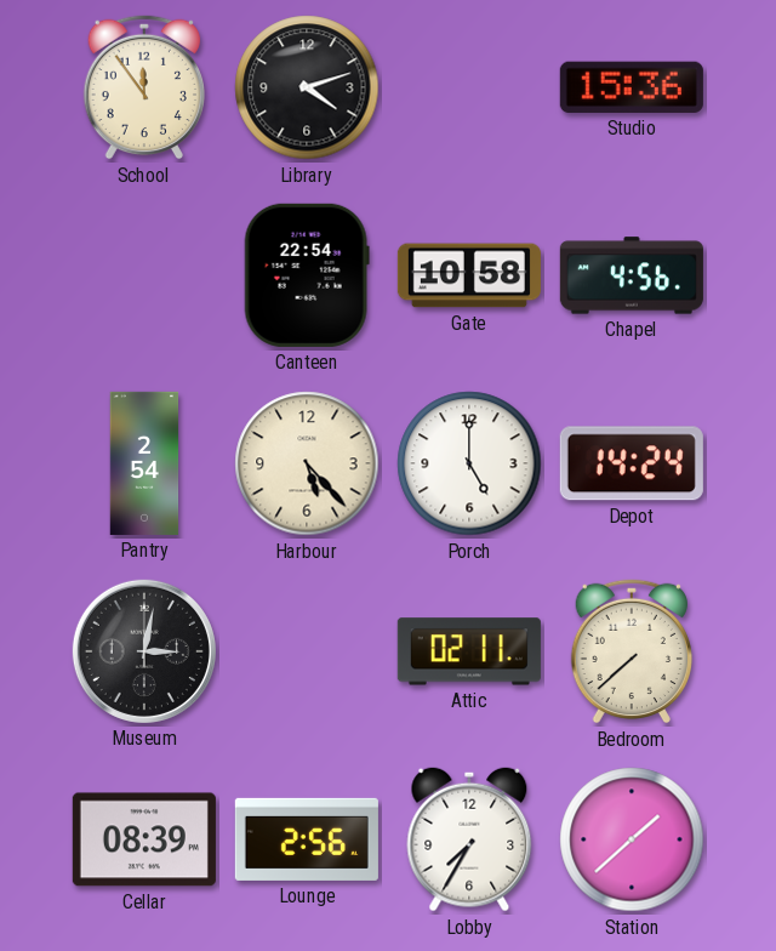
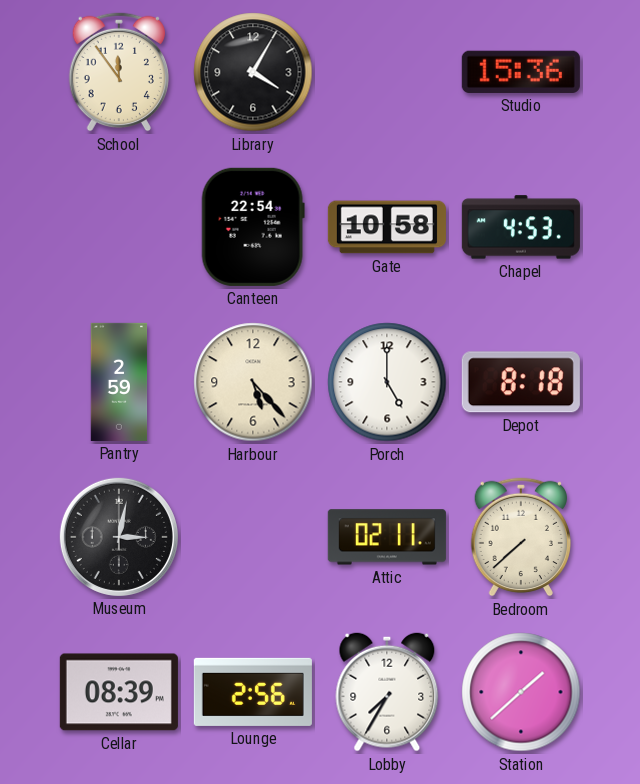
Library: 4:12 -> 4:05
Chapel: 4:56 -> 4:53
Pantry: 2:54 -> 2:59
Depot: 14:24 -> 8:18
